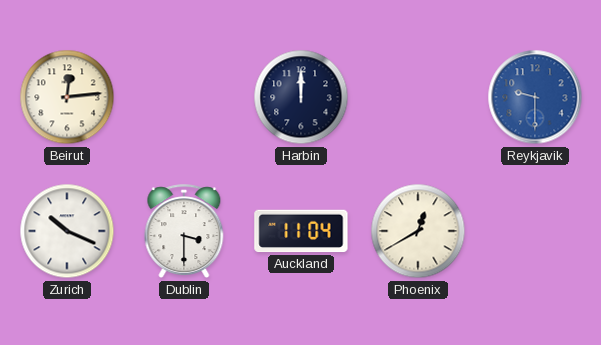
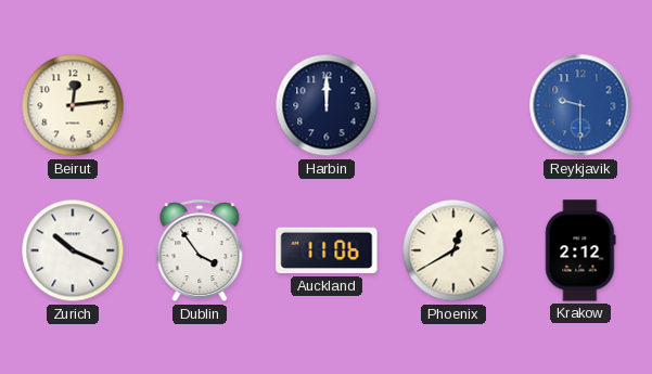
Dublin: 3:30 -> 3:54
Auckland: 11:04 -> 11:06
Krakow: none -> 2:12
